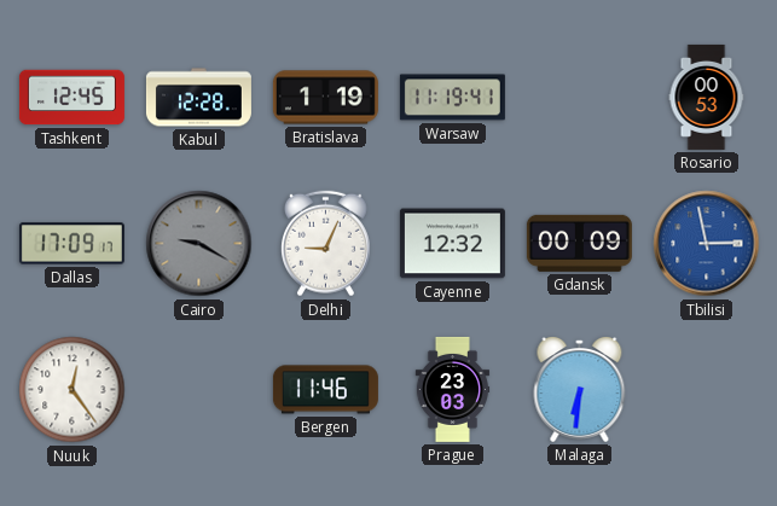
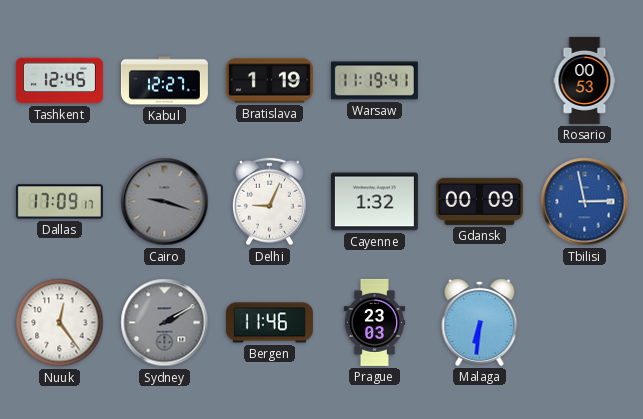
Kabul: 12:28 -> 12:27
Cairo: 9:20 -> 9:18
Cayenne: 12:32 -> 1:32
Sydney: none -> 2:10
